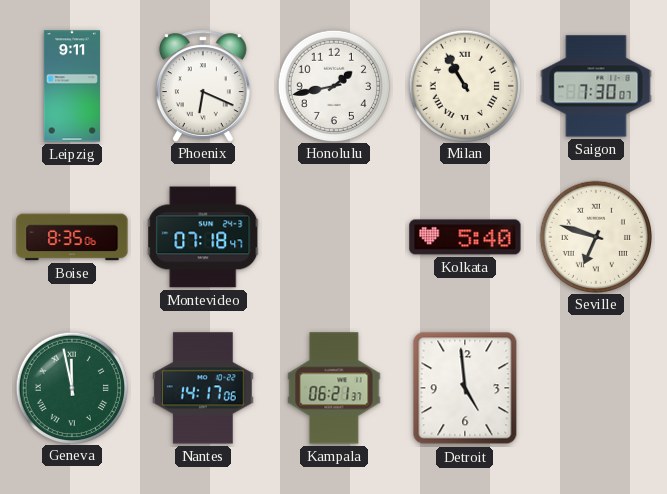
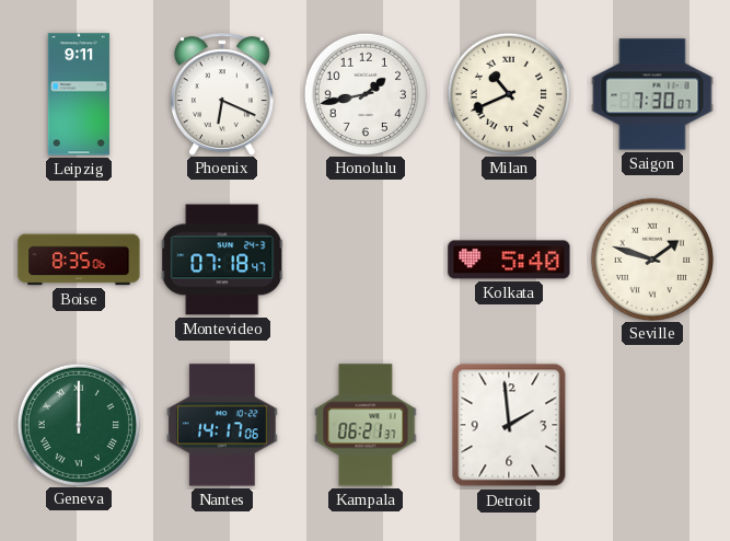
Milan: 10:55 -> 10:41
Seville: 6:48 -> 1:48
Geneva: 11:58 -> 12:00
Detroit: 4:59 -> 1:59
